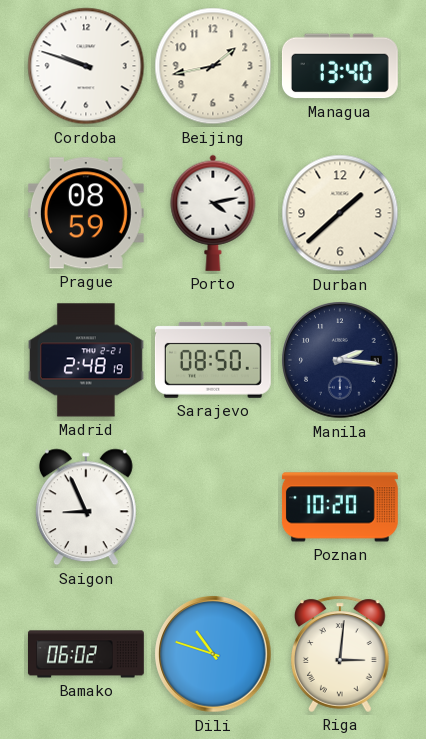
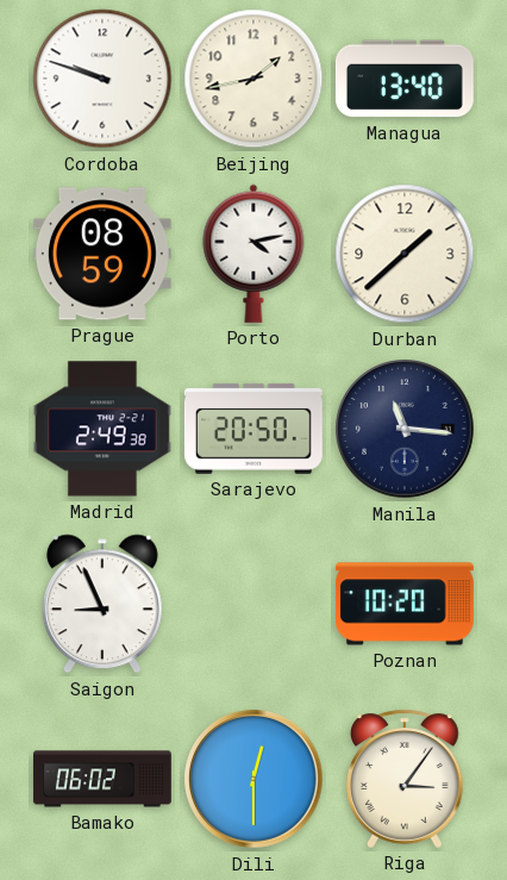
Madrid: 2:48 -> 2:49
Sarajevo: 08:50 -> 20:50
Manila: 2:16 -> 11:16
Dili: 10:48 -> 12:30
Riga: 3:01 -> 3:06
